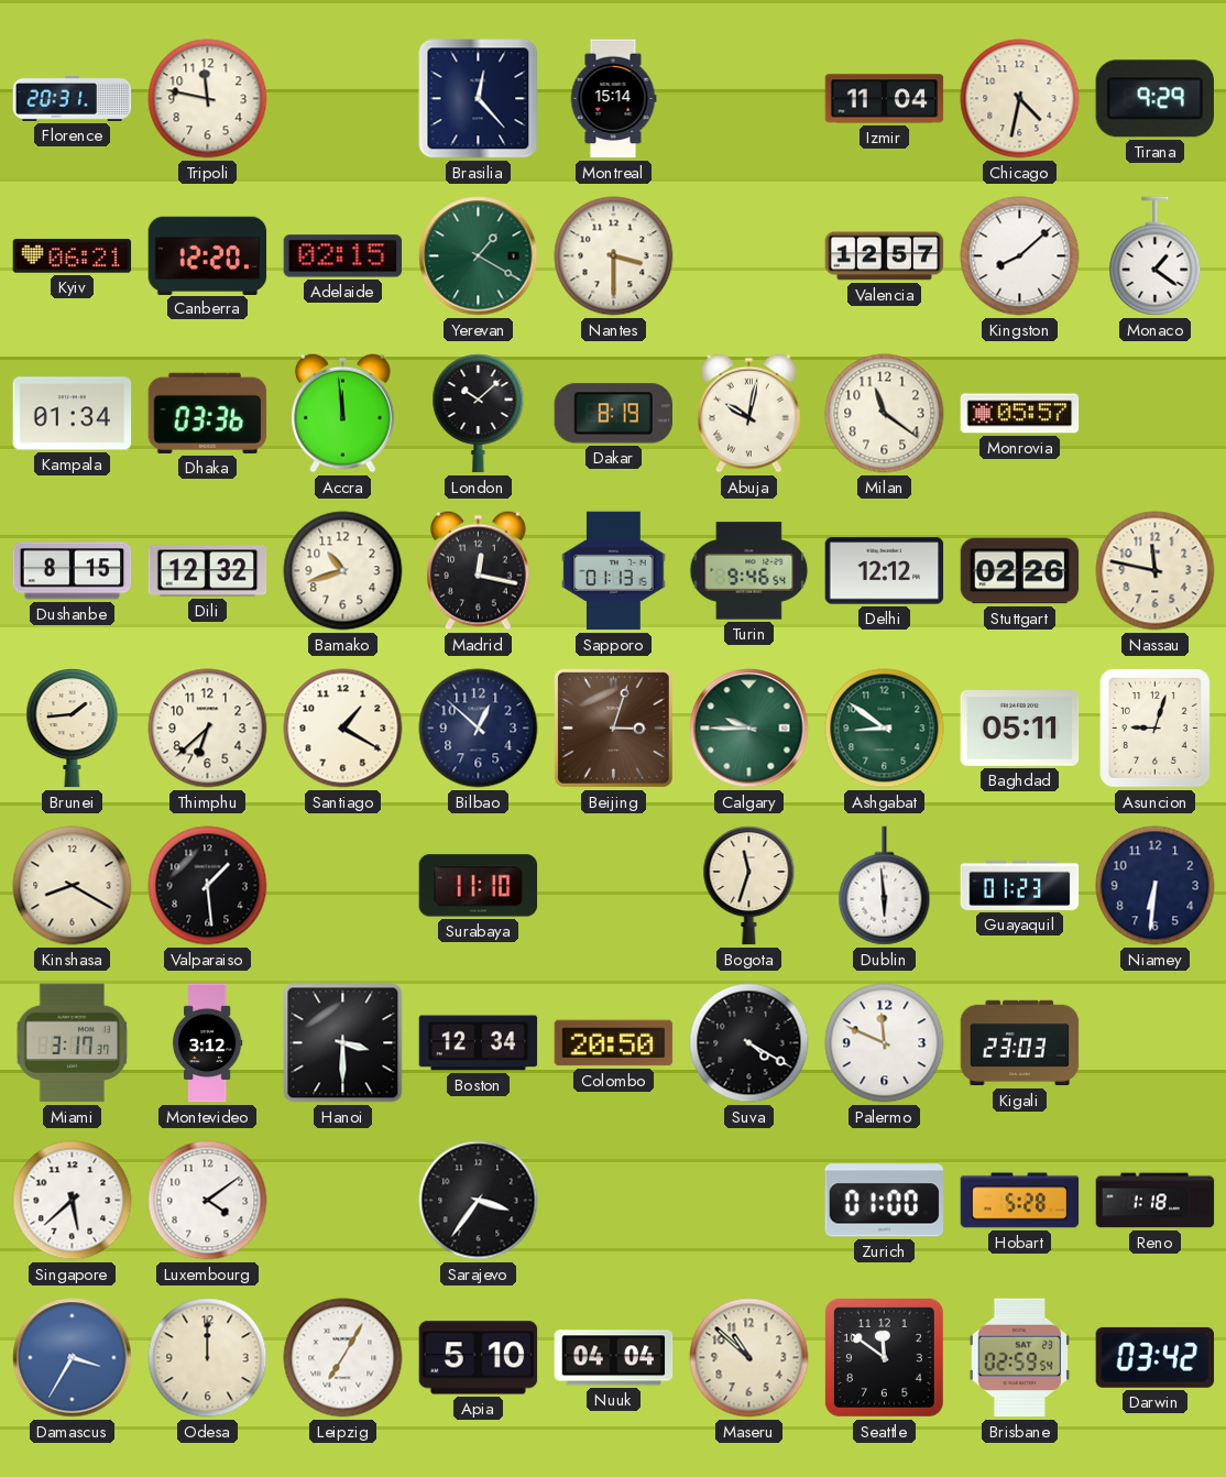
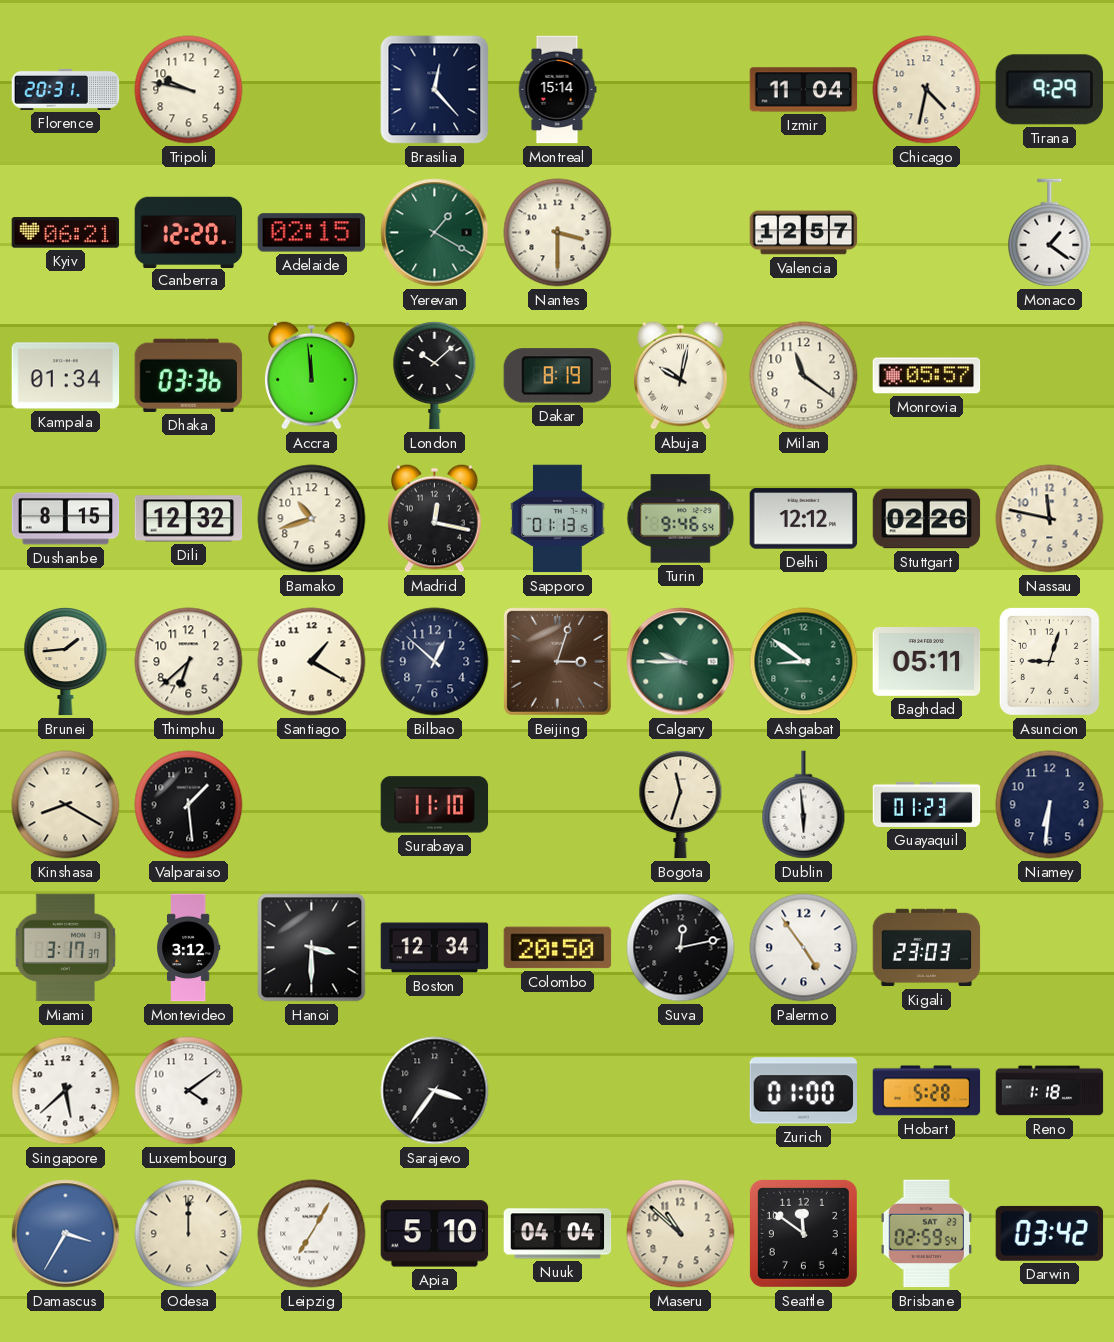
Tripoli: 11:47 -> 9:47
Kingston: 8:08 -> none
Suva: 4:20 -> 12:13
Palermo: 11:49 -> 4:54
